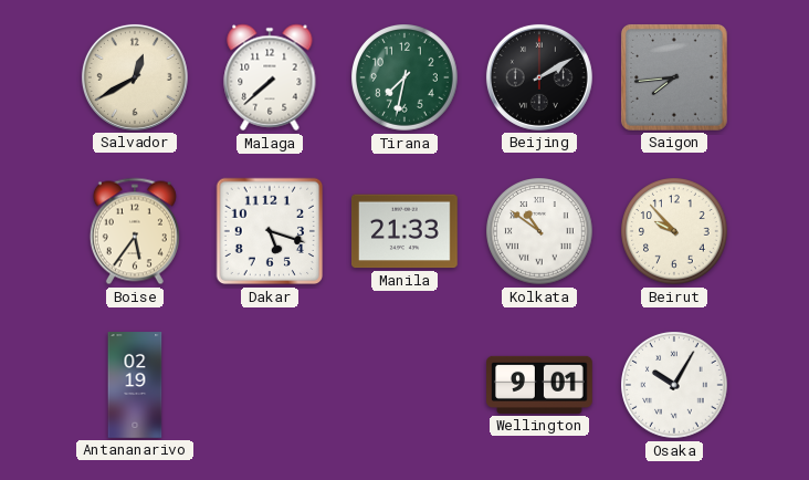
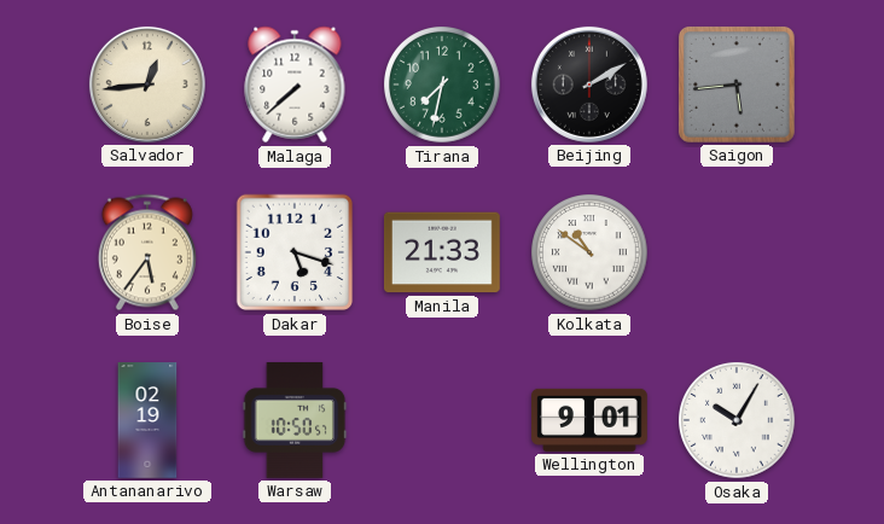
Salvador: 12:40 -> 12:44
Saigon: 7:44 -> 5:44
Beirut: 9:53 -> none
Warsaw: none -> 10:50
